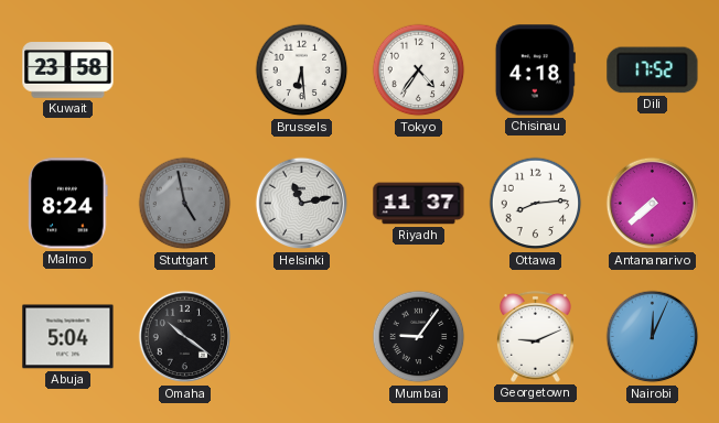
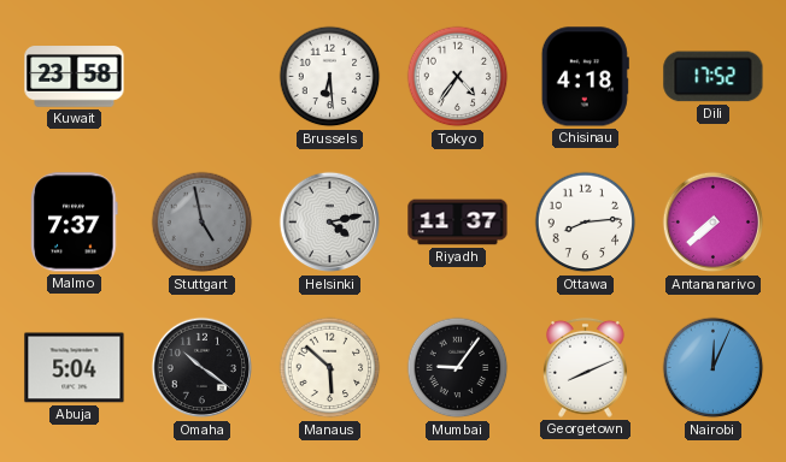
Malmo: 8:24 -> 7:37
Helsinki: 11:13 -> 4:13
Manaus: none -> 5:52
Georgetown: 9:11 -> 8:11
